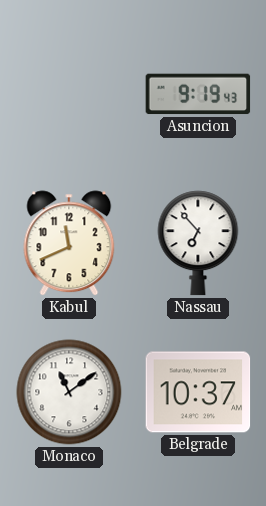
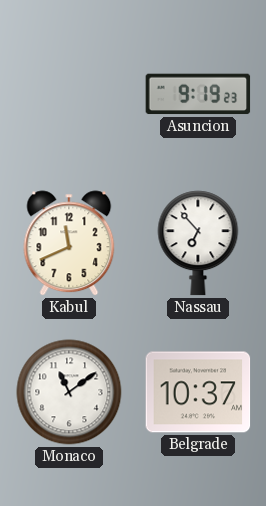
Asuncion: 9:19:43 -> 9:19:23
